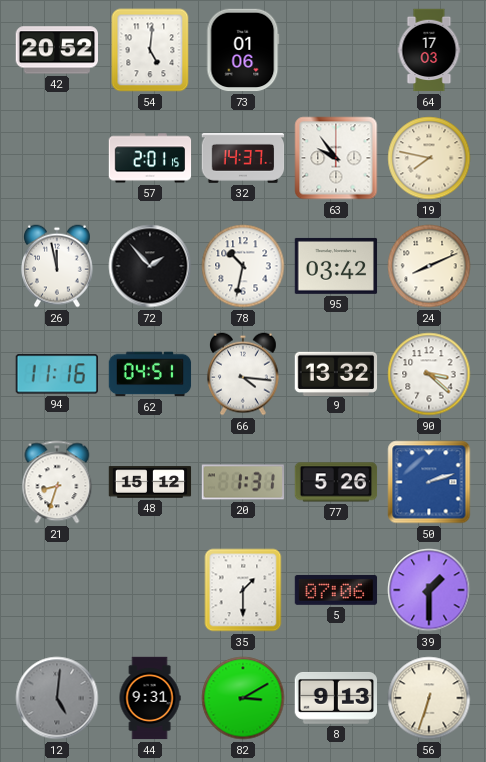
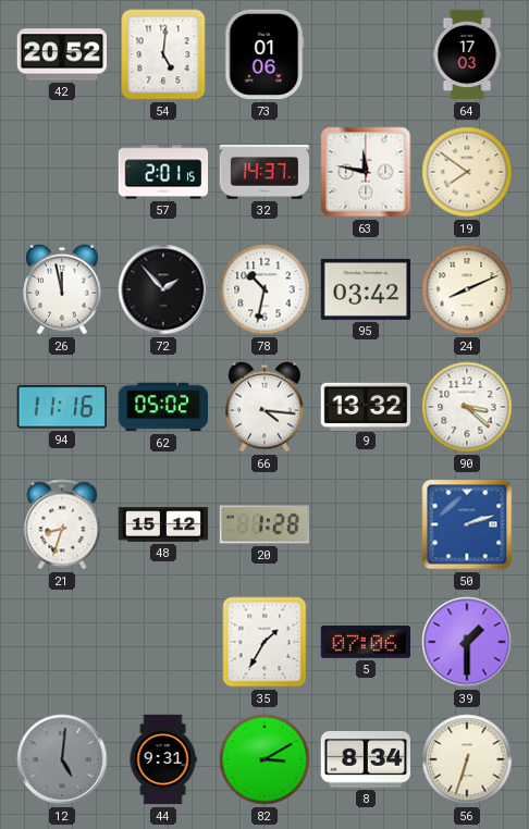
63: 9:54 -> 11:47
19: 7:47 -> 7:51
62: 04:51 -> 05:02
20: 1:31 -> 1:28
77: 5:26 -> none
35: 1:30 -> 1:35
8: 9:13 -> 8:34
